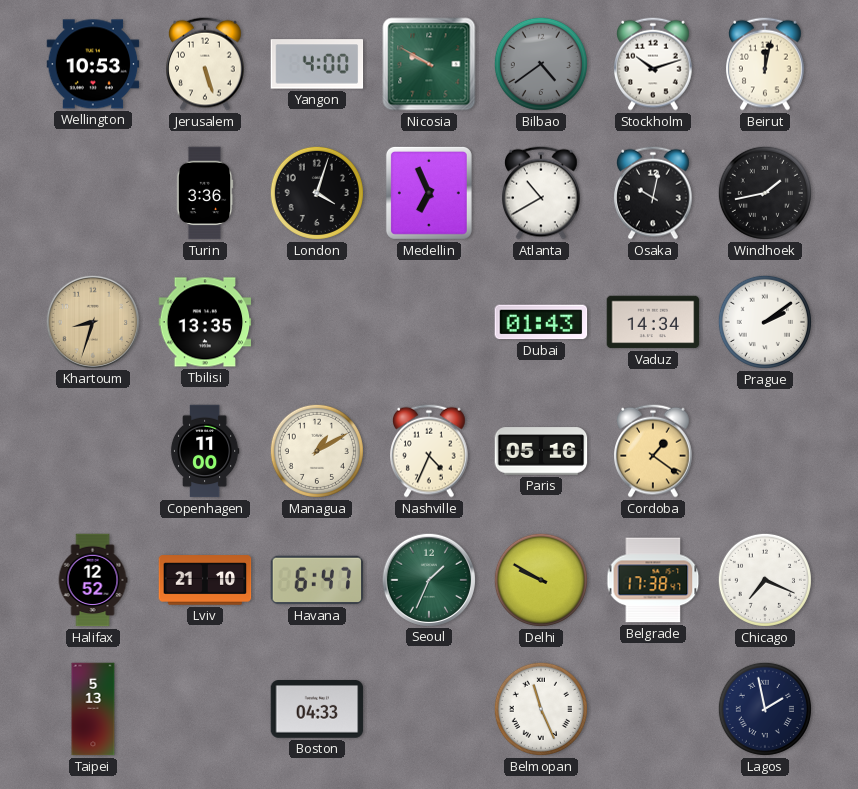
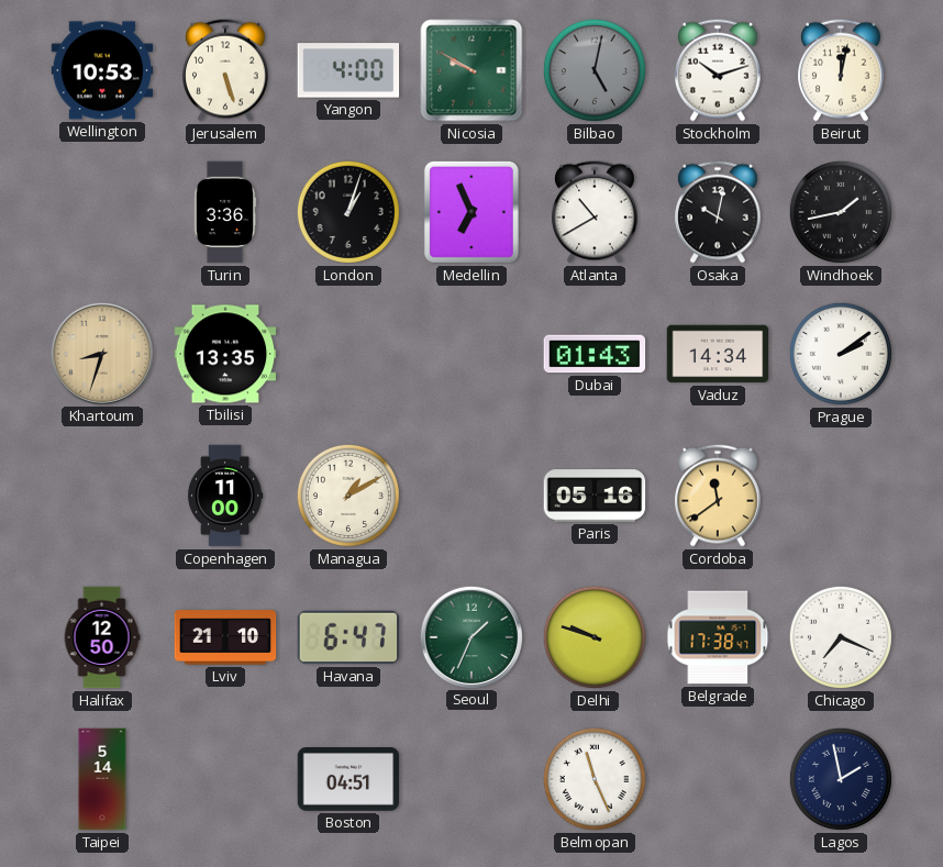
Bilbao: 4:39 -> 5:02
London: 4:03 -> 1:03
Nashville: 4:34 -> none
Cordoba: 1:21 -> 11:39
Halifax: 12:52 -> 12:50
Delhi: 9:50 -> 9:48
Taipei: 5:13 -> 5:14
Boston: 04:33 -> 04:51
